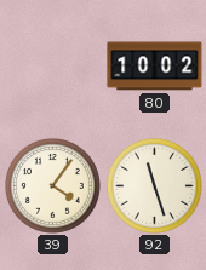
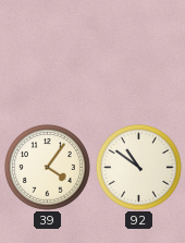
80: 10:02 -> none
92: 11:27 -> 10:51
